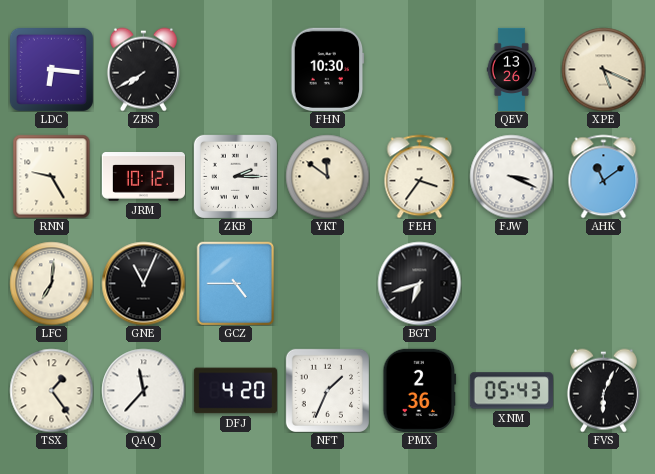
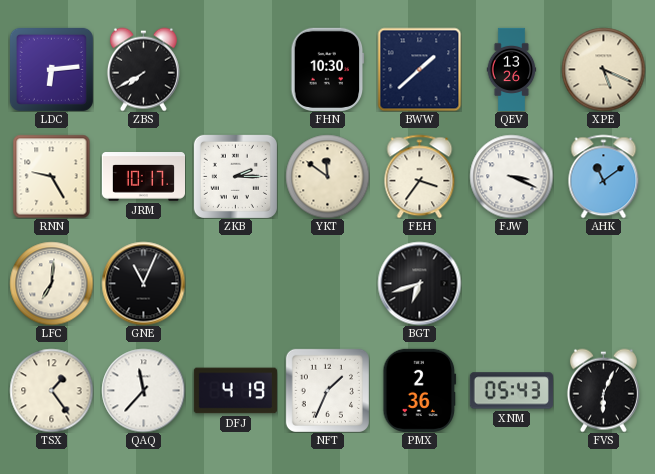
LDC: 6:16 -> 6:14
BWW: none -> 1:38
JRM: 10:12 -> 10:17
GCZ: 4:45 -> none
DFJ: 4:20 -> 4:19
